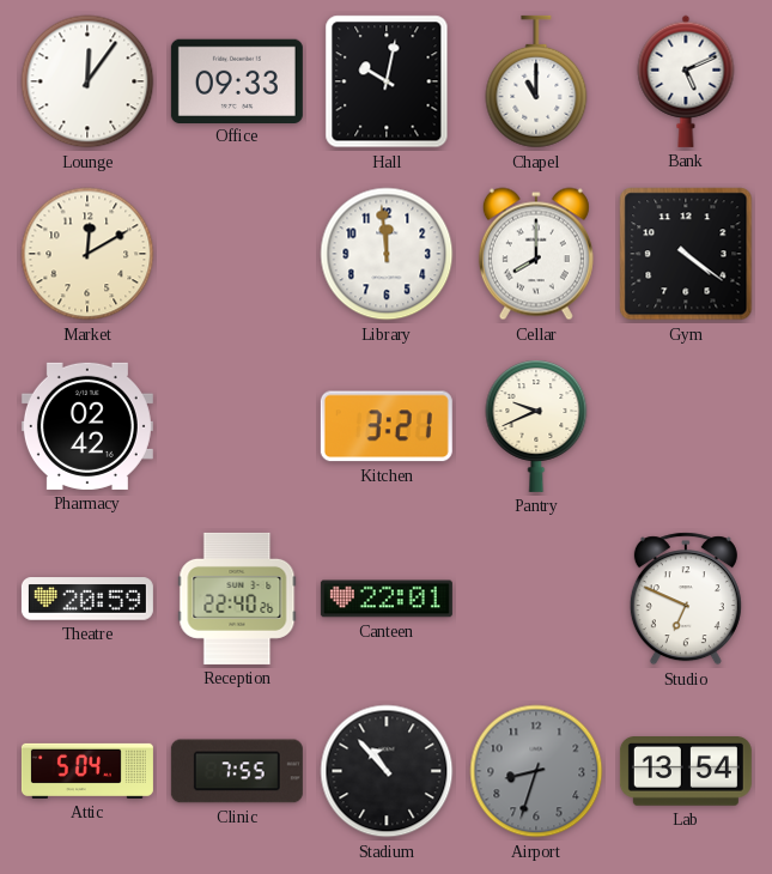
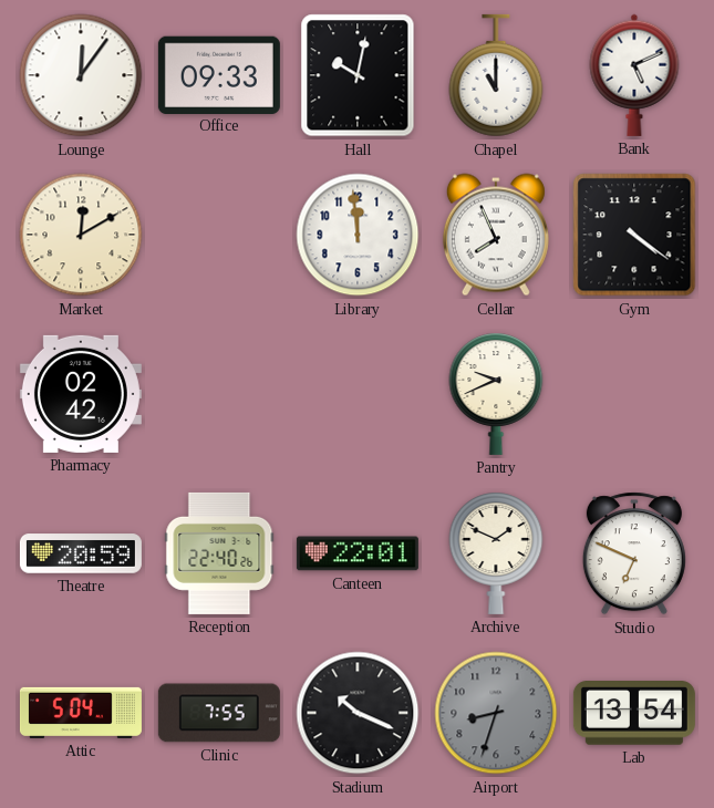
Cellar: 8:00 -> 7:56
Kitchen: 3:21 -> none
Archive: none -> 1:49
Stadium: 10:53 -> 10:19
